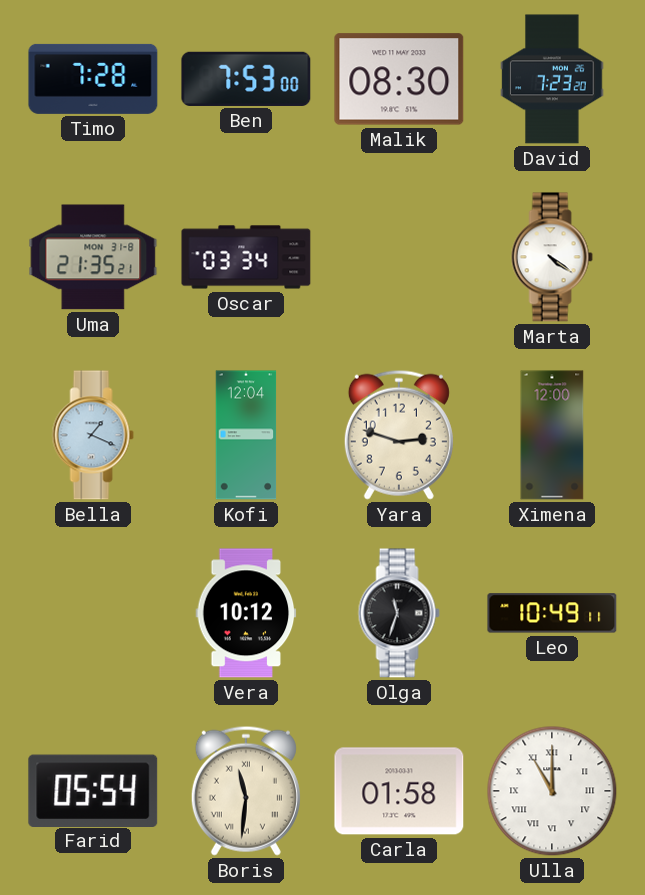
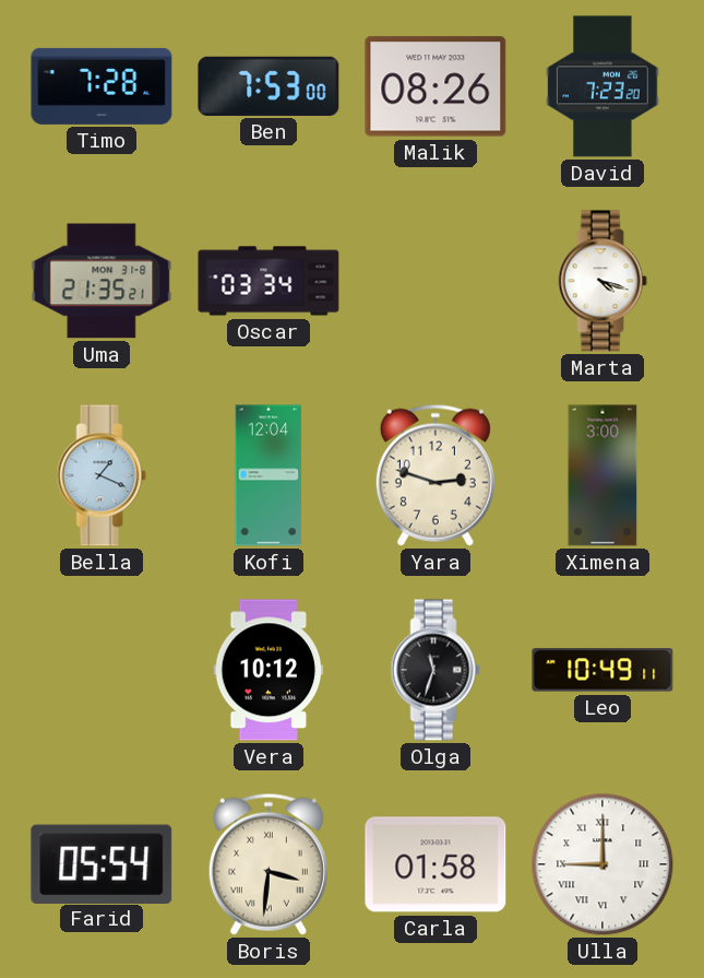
Malik: 08:30 -> 08:26
Marta: 4:21 -> 4:18
Ximena: 12:00 -> 3:00
Boris: 11:31 -> 3:31
Ulla: 11:00 -> 9:00
